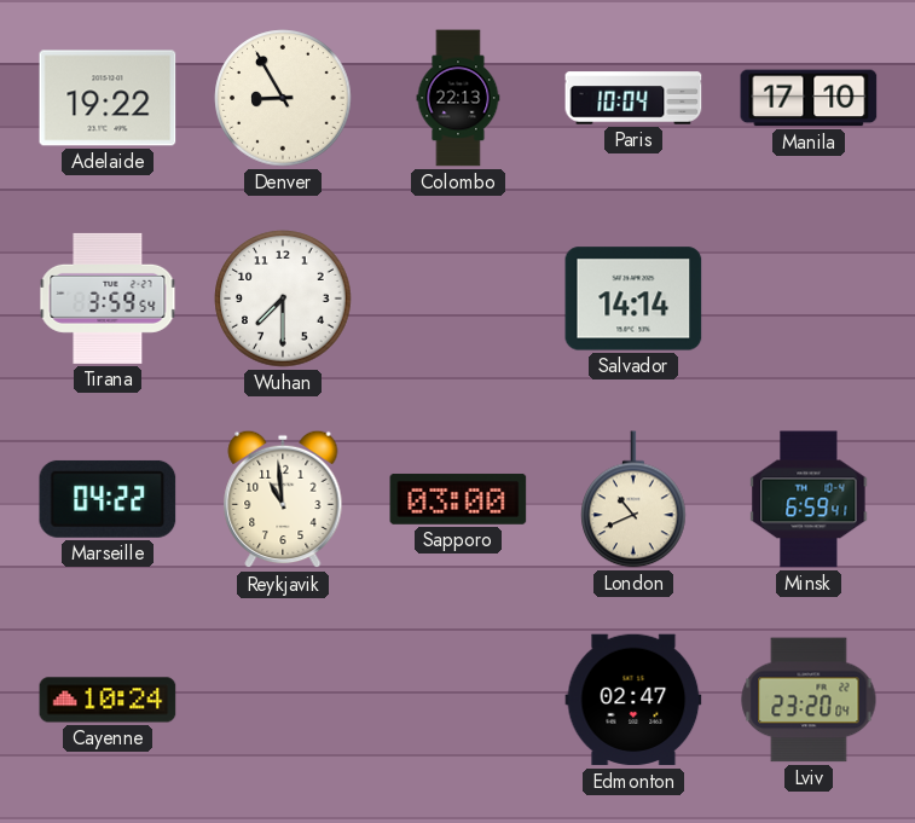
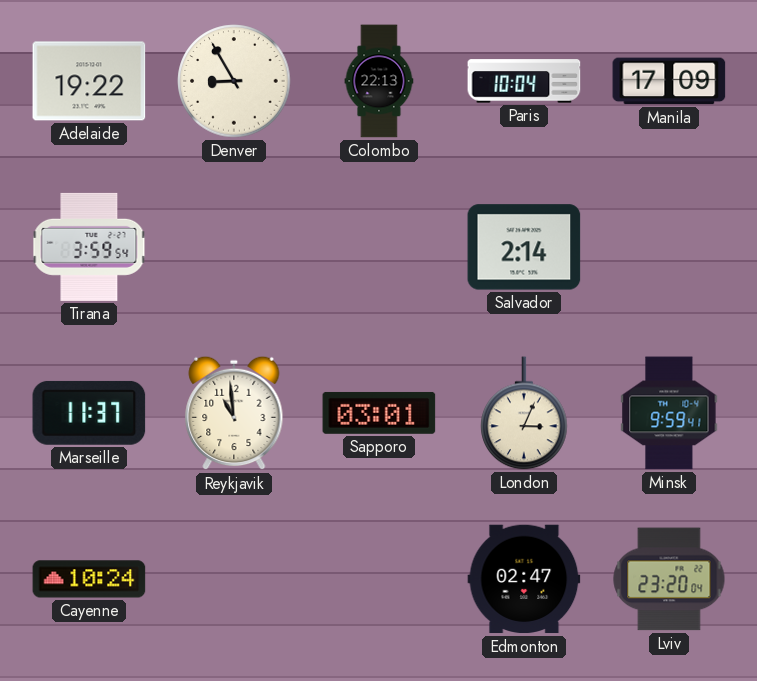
Manila: 17:10 -> 17:09
Wuhan: 7:30 -> none
Salvador: 14:14 -> 2:14
Marseille: 04:22 -> 11:37
Sapporo: 03:00 -> 03:01
London: 10:41 -> 3:04
Minsk: 6:59 -> 9:59
